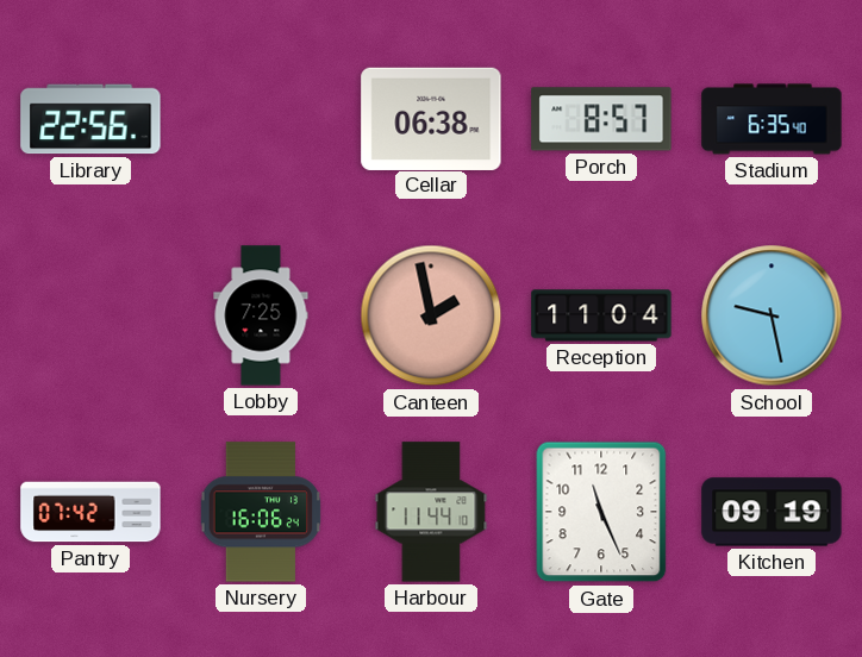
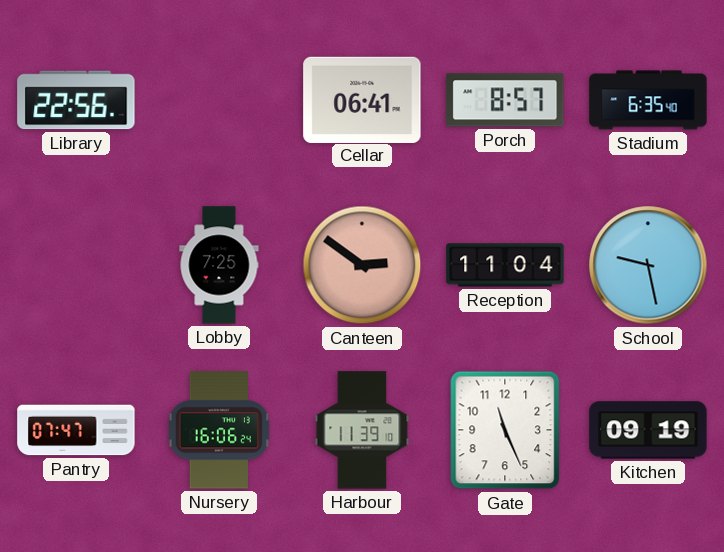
Cellar: 06:38 -> 06:41
Canteen: 1:58 -> 2:51
Pantry: 07:42 -> 07:47
Harbour: 11:44 -> 11:39
